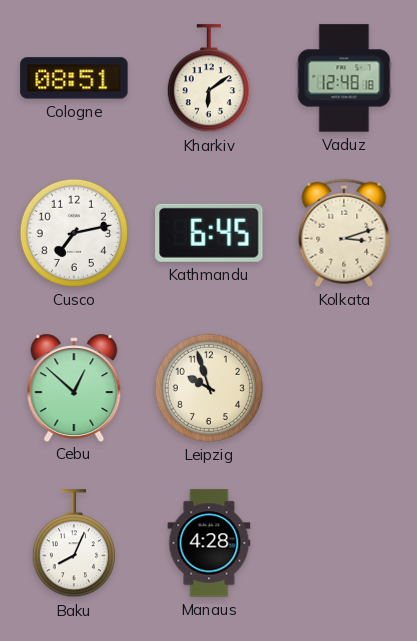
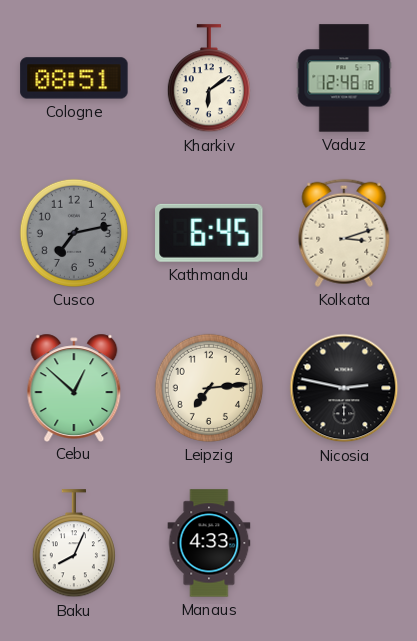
Cusco dial: white -> grey
Leipzig: 9:57 -> 7:14
Nicosia: none -> 2:47
Manaus: 4:28 -> 4:33
